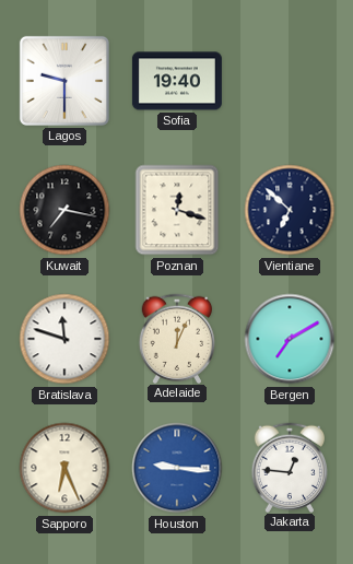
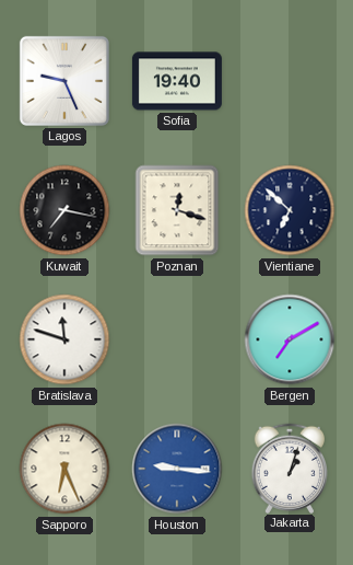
Lagos: 9:30 -> 9:26
Adelaide: 12:04 -> none
Jakarta: 12:46 -> 1:03
